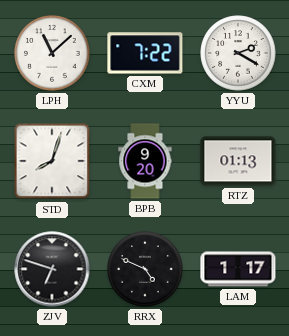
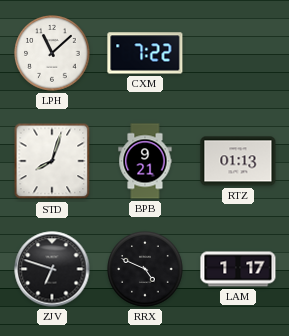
YYU: 2:20 -> none
BPB: 9:20 -> 9:21
